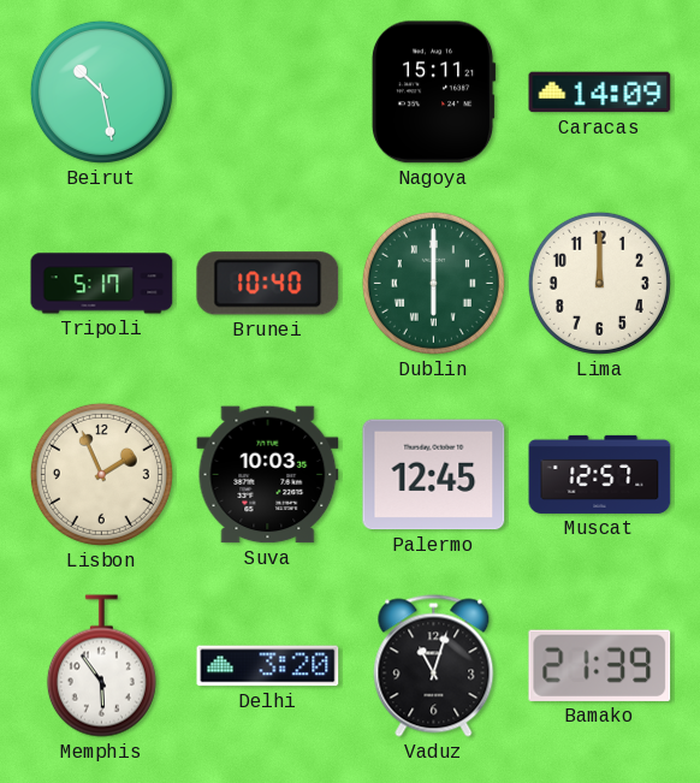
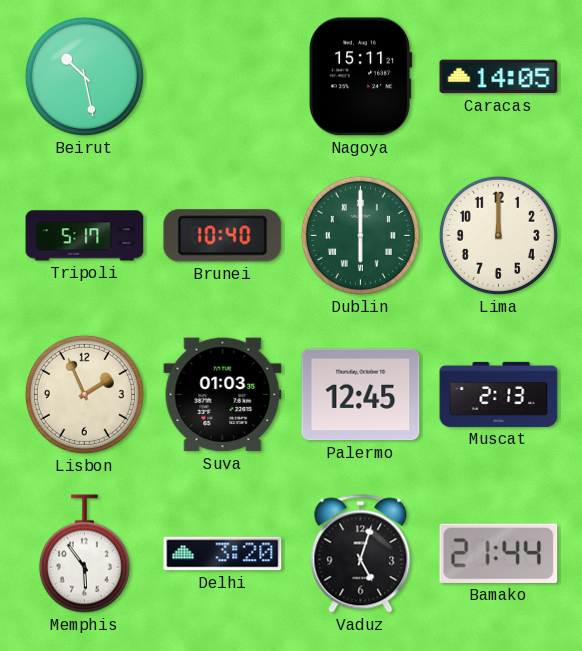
Caracas: 14:09 -> 14:05
Suva: 10:03 -> 01:03
Muscat: 12:57 -> 2:13
Vaduz: 11:03 -> 5:03
Bamako: 21:39 -> 21:44
